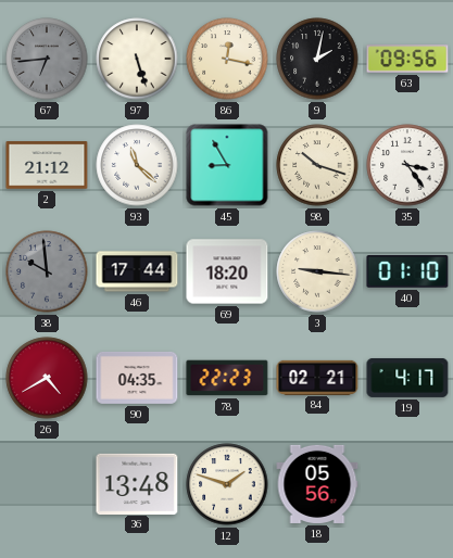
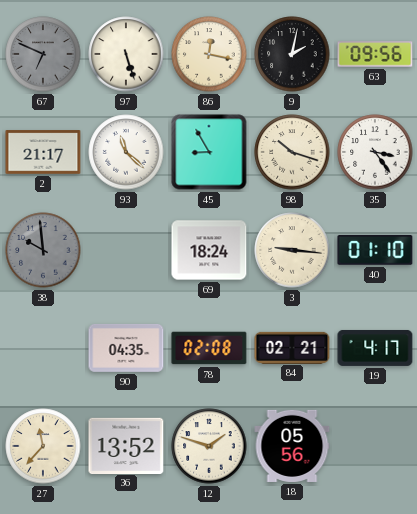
67: 6:44 -> 6:49
2: 21:12 -> 21:17
46: 17:44 -> none
69: 18:20 -> 18:24
26: 4:40 -> none
78: 22:23 -> 02:08
27: none -> 11:37
36: 13:48 -> 13:52
